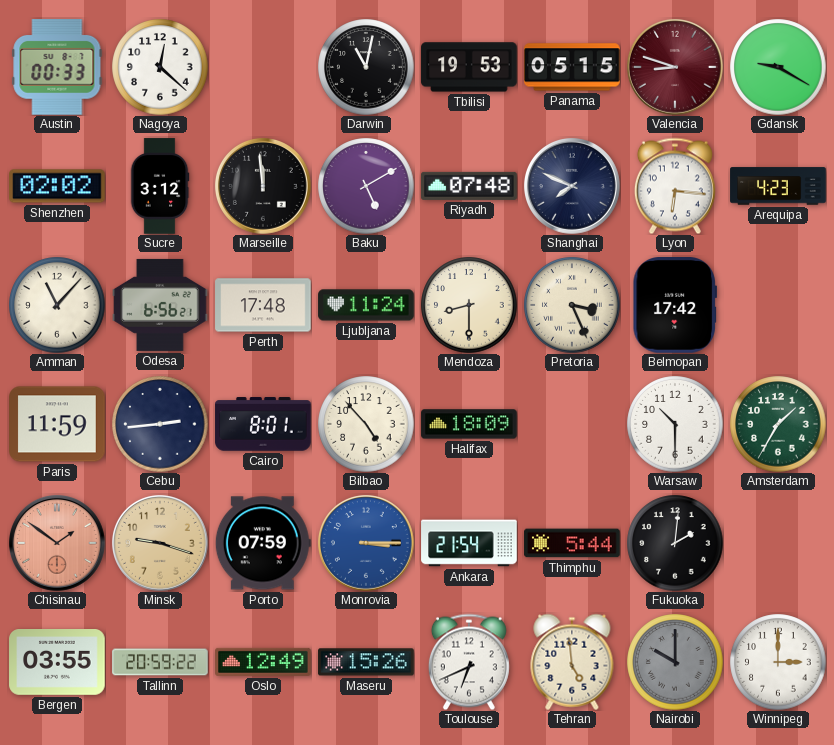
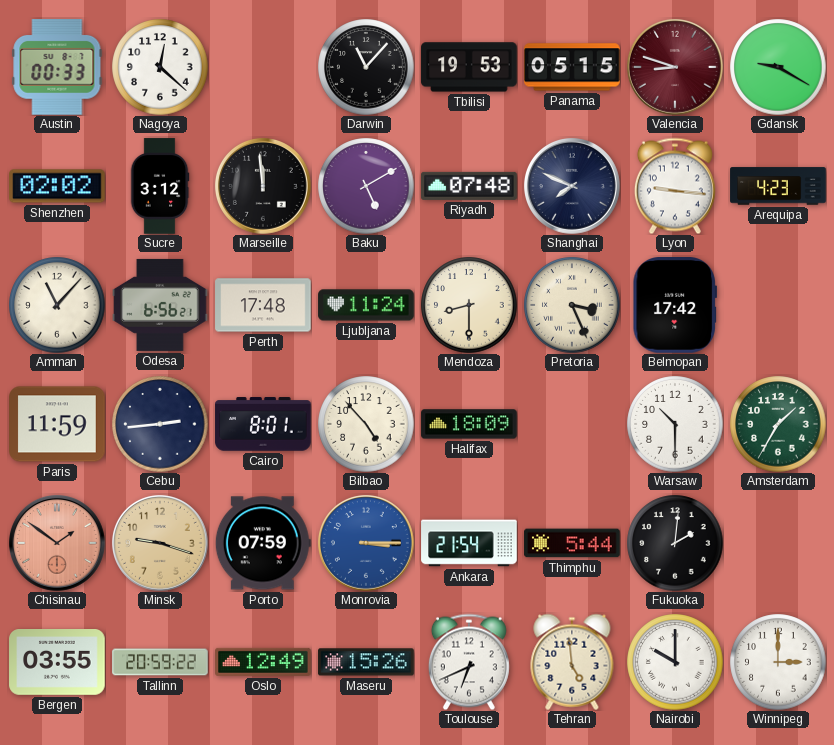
Darwin: 11:02 -> 11:07
Lyon: 6:16 -> 9:16
Nairobi dial: grey -> white
